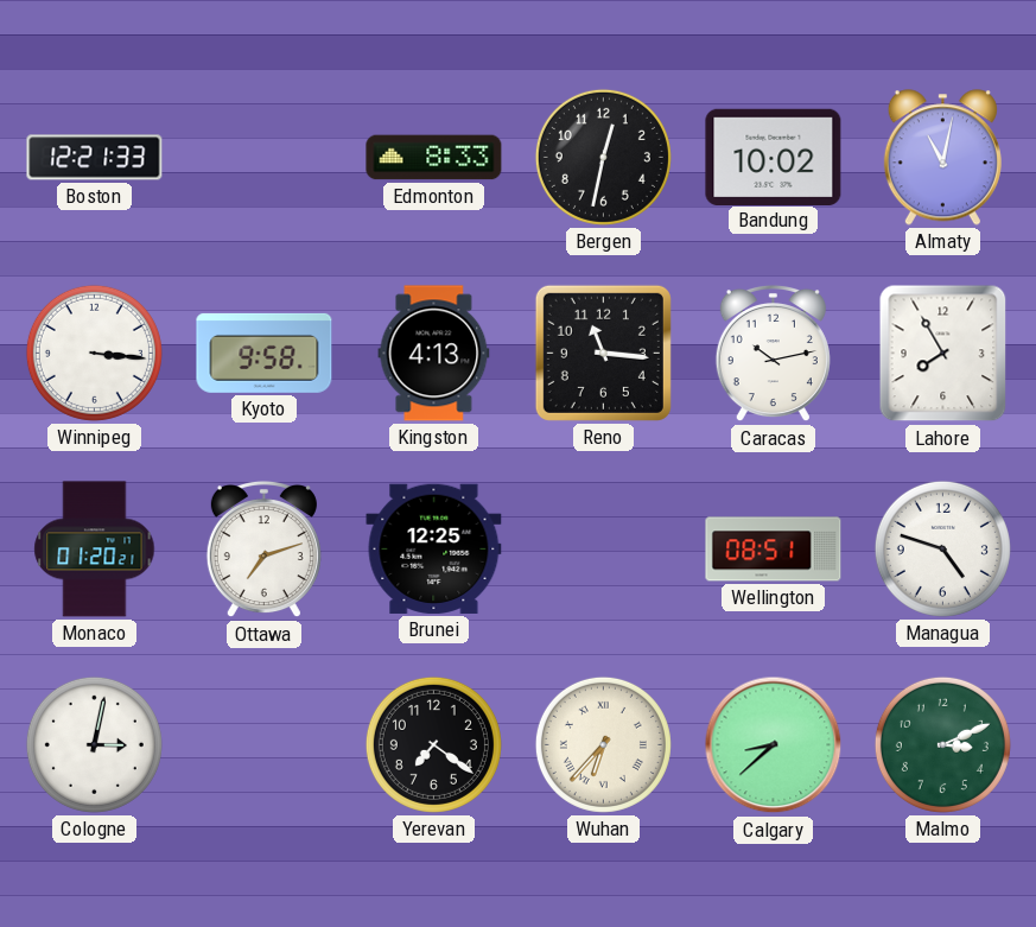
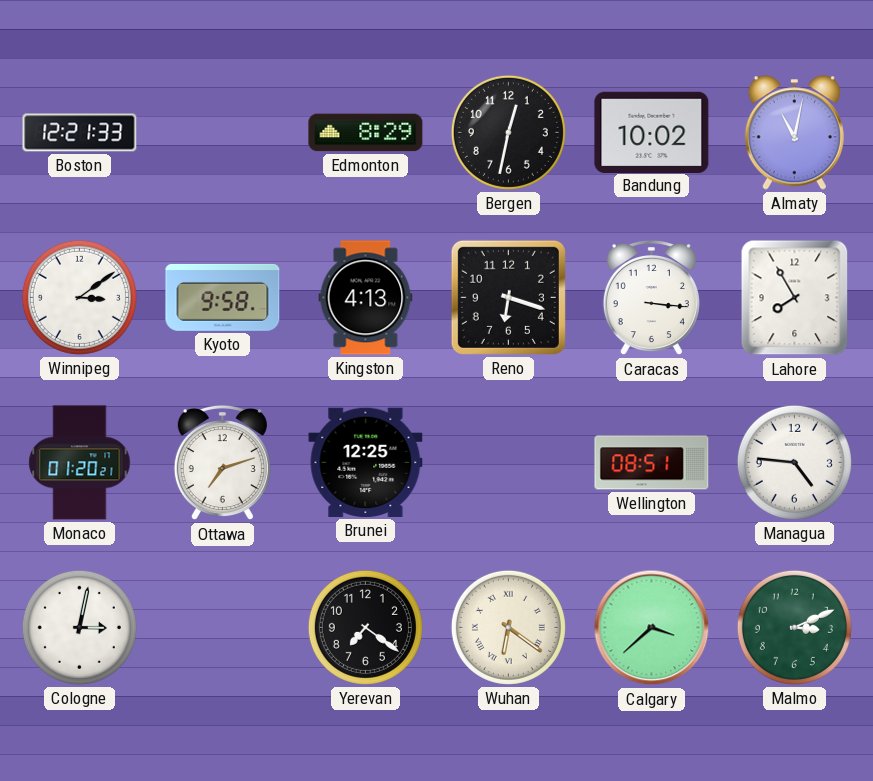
Edmonton: 8:33 -> 8:29
Winnipeg: 3:16 -> 3:09
Reno: 11:16 -> 6:18
Caracas: 10:13 -> 3:16
Managua: 4:48 -> 4:46
Wuhan: 6:37 -> 6:21
Calgary: 8:38 -> 3:38
